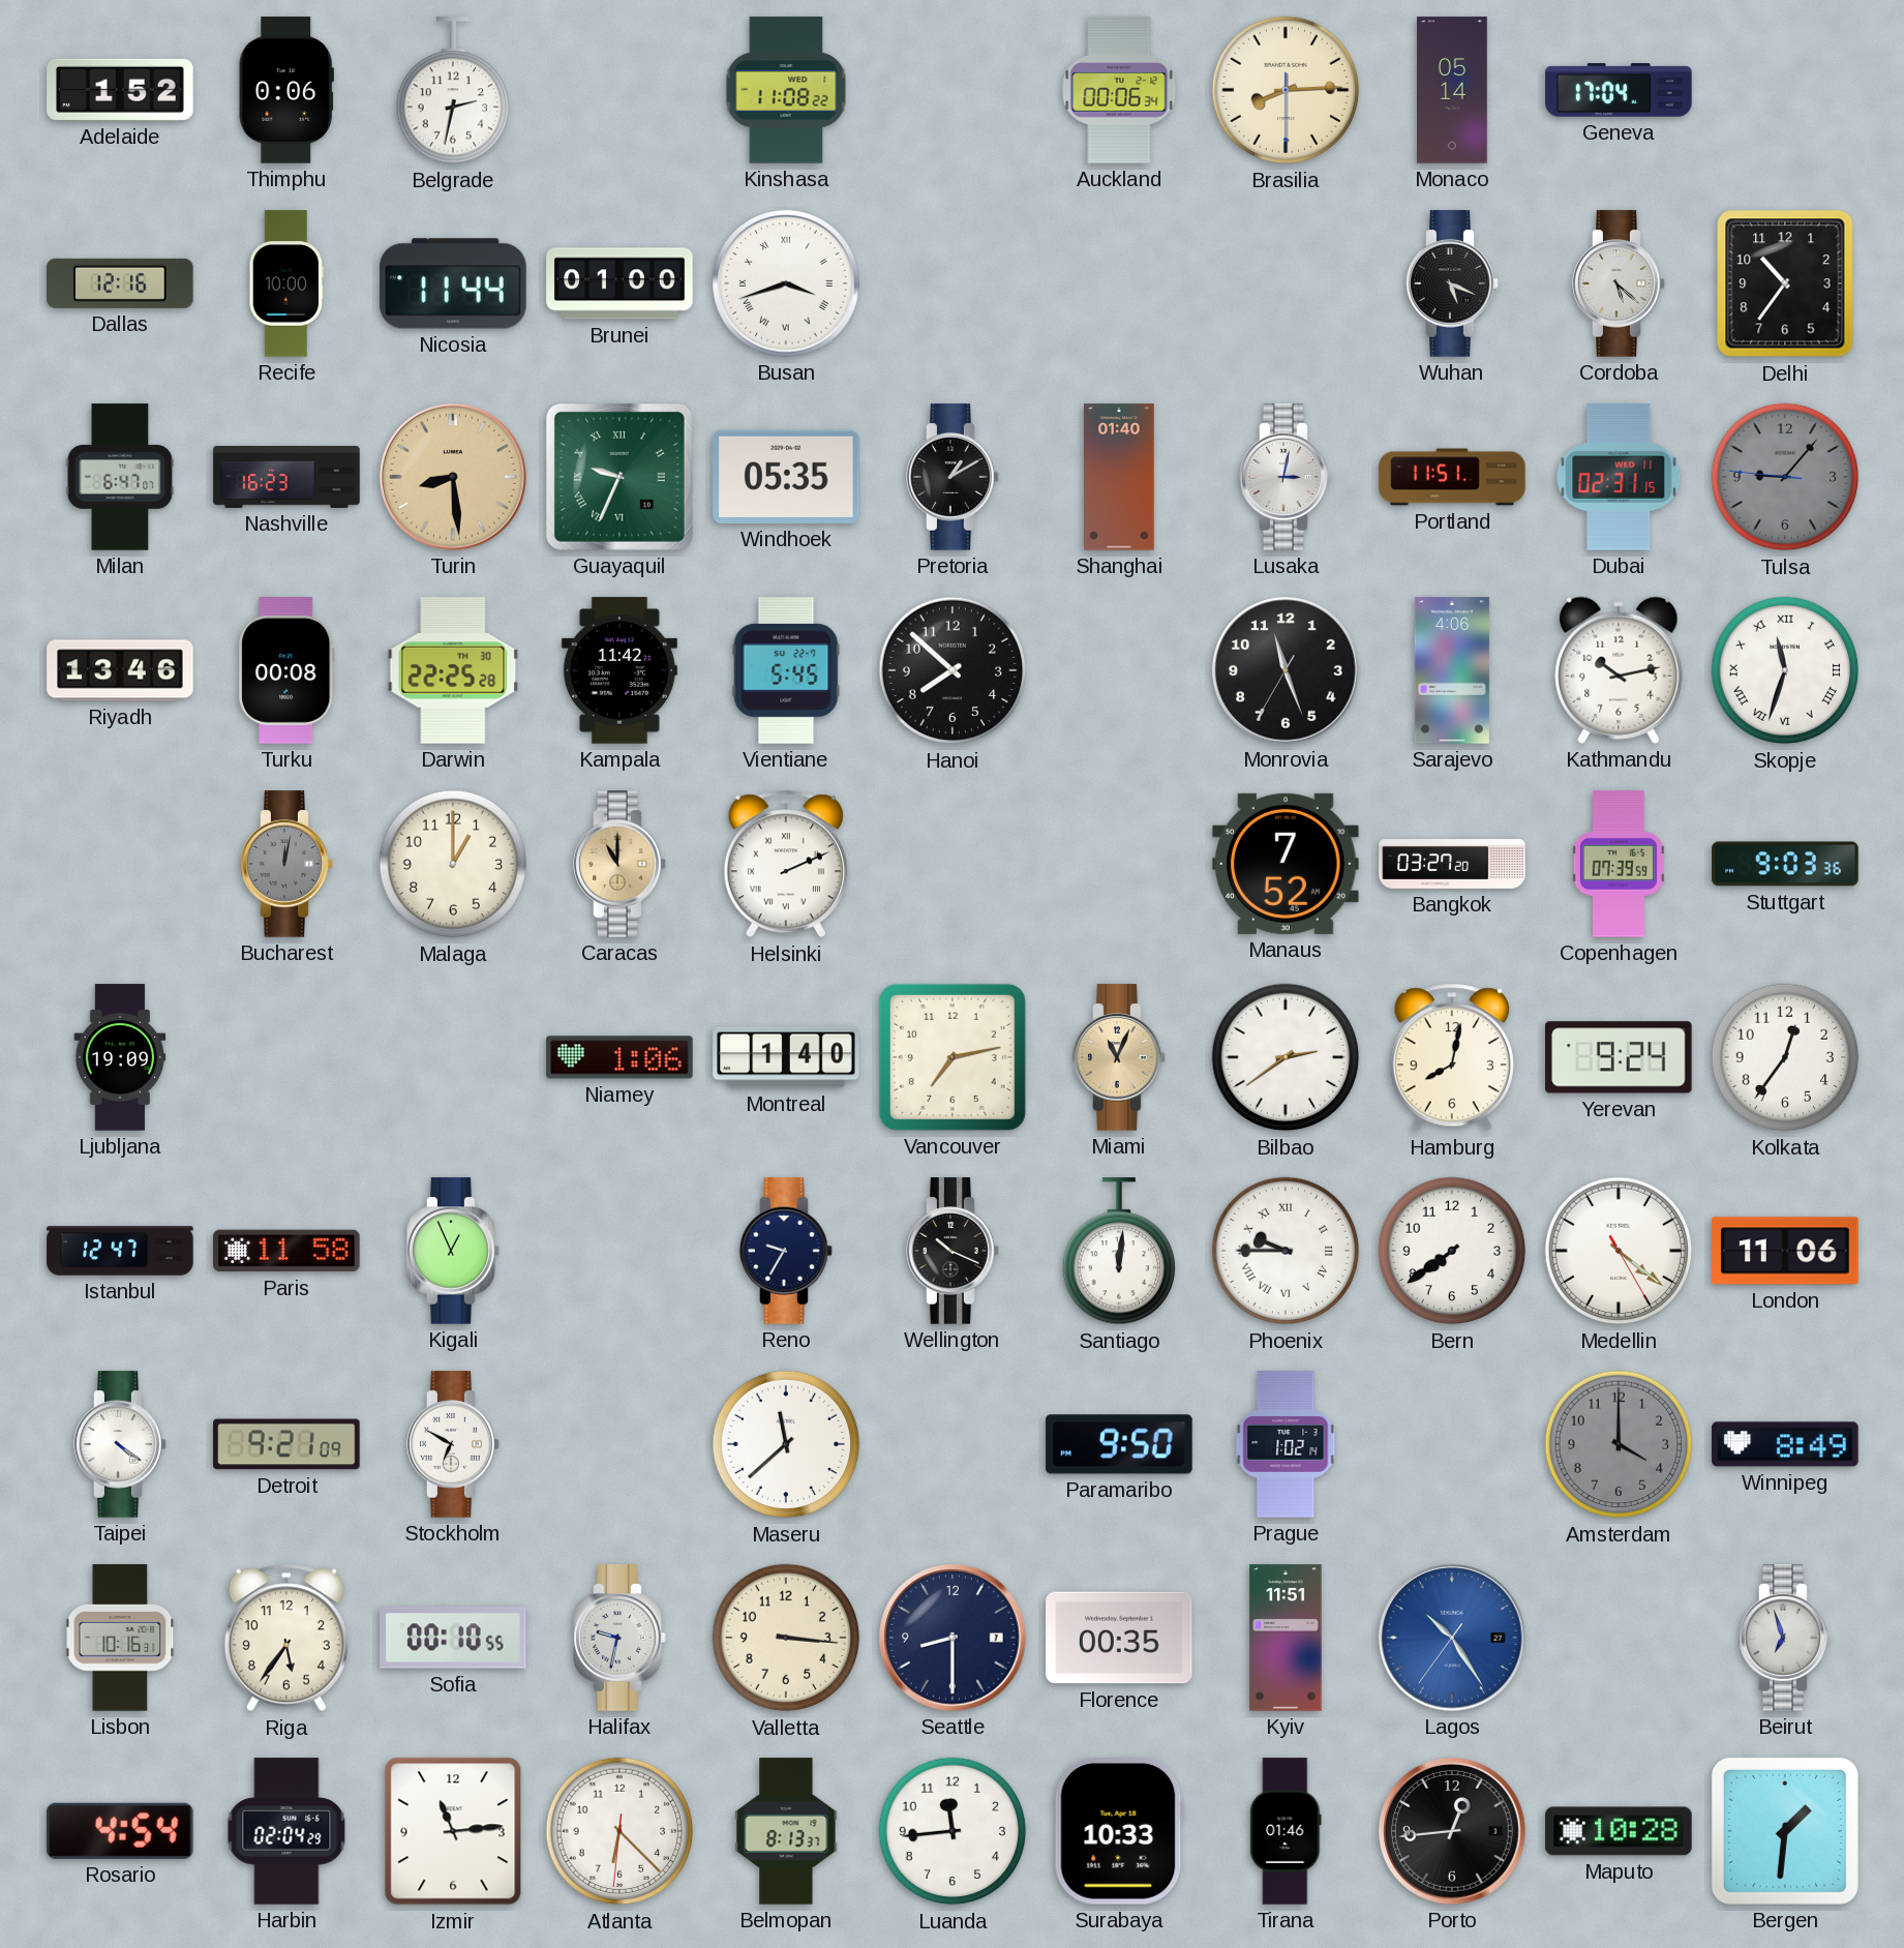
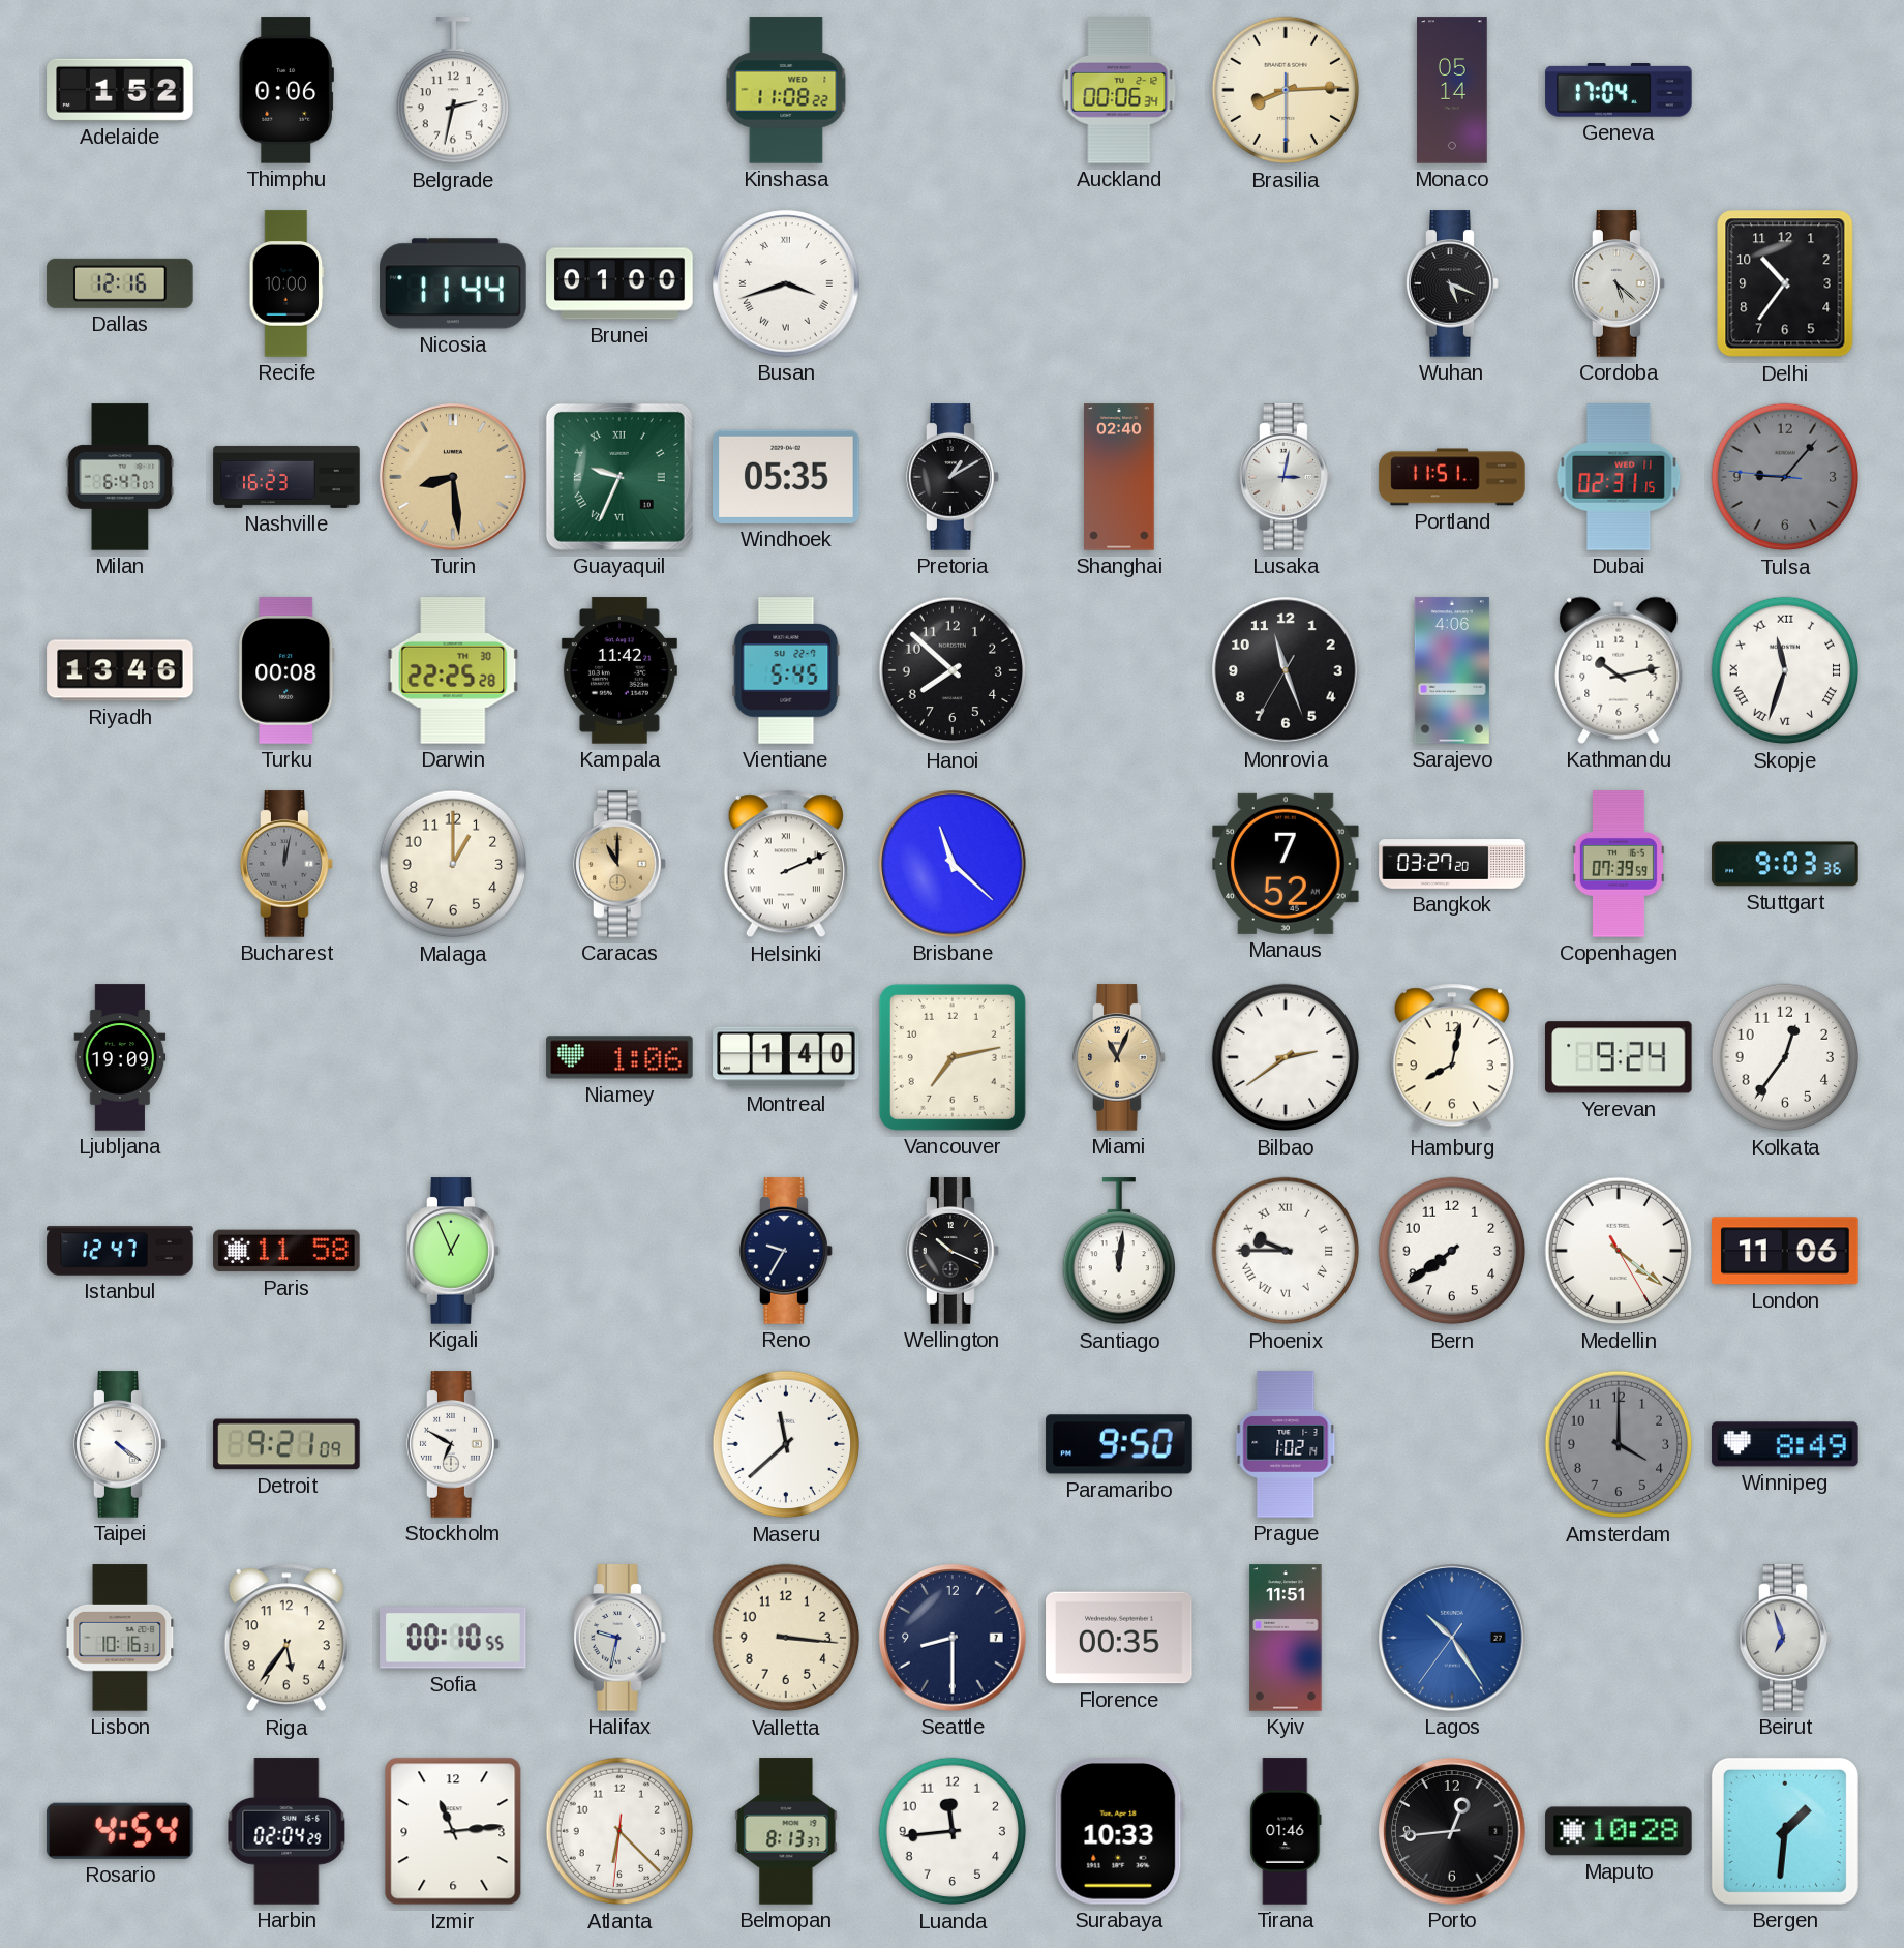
Shanghai: 01:40 -> 02:40
Brisbane: none -> 11:22
